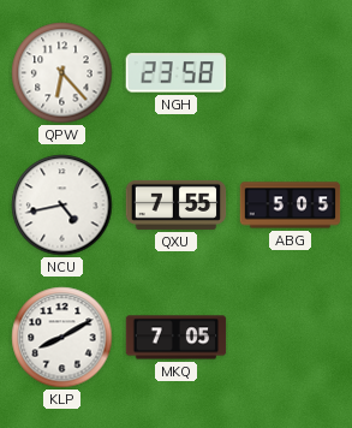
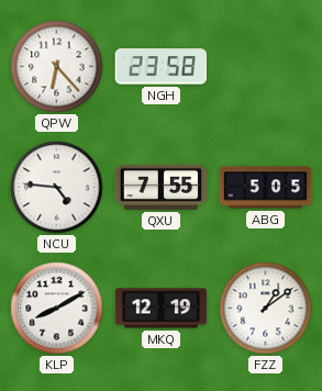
NCU: 4:43 -> 4:46
MKQ: 7:05 -> 12:19
FZZ: none -> 1:09
